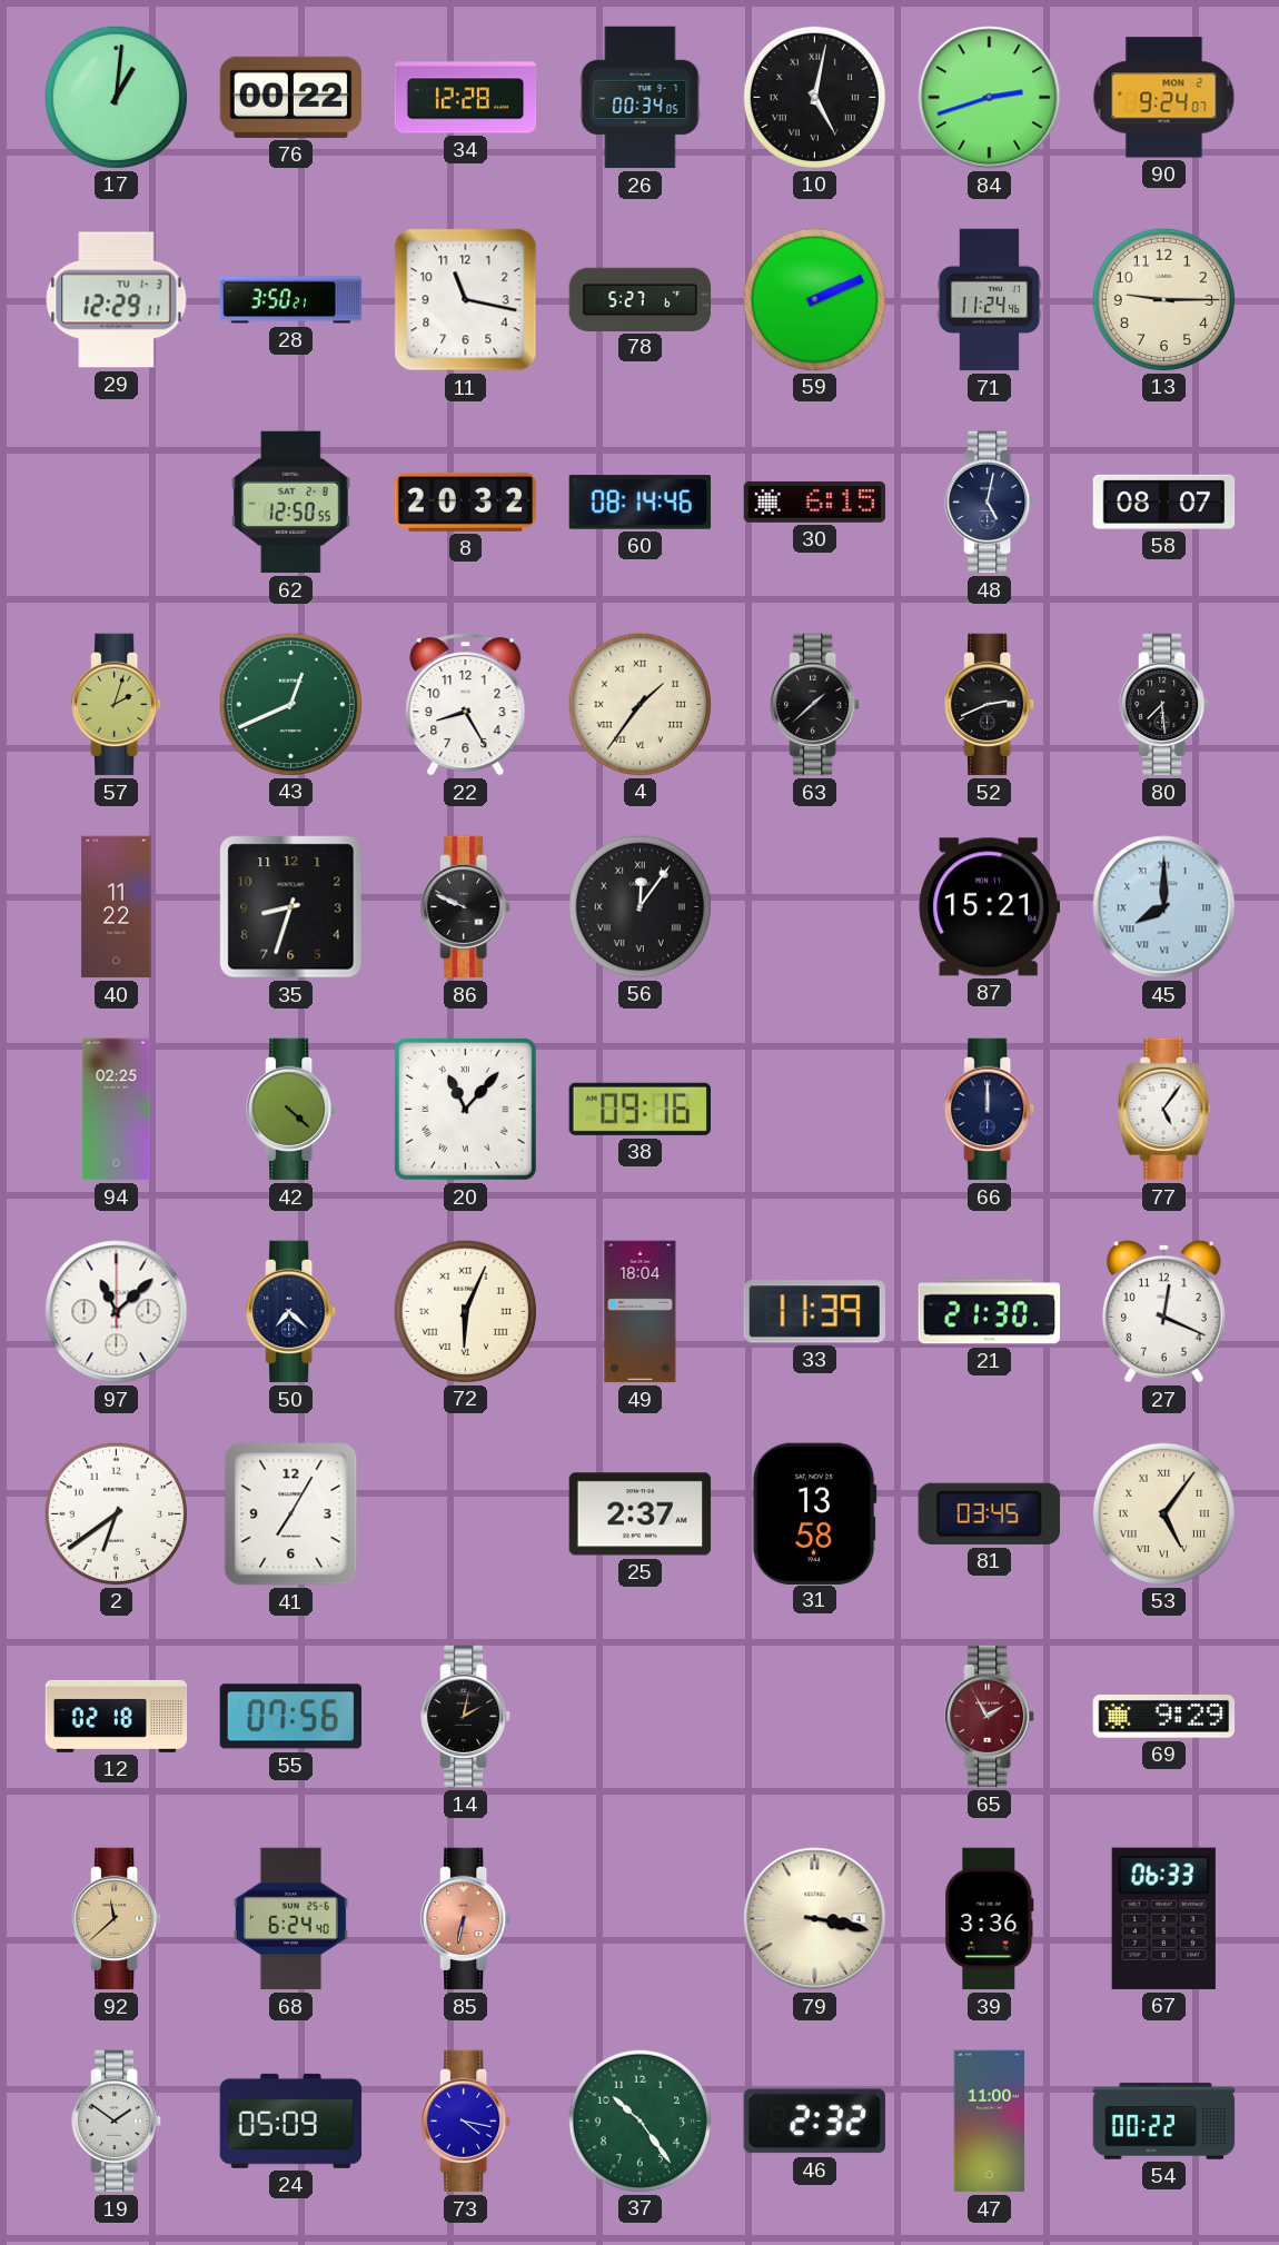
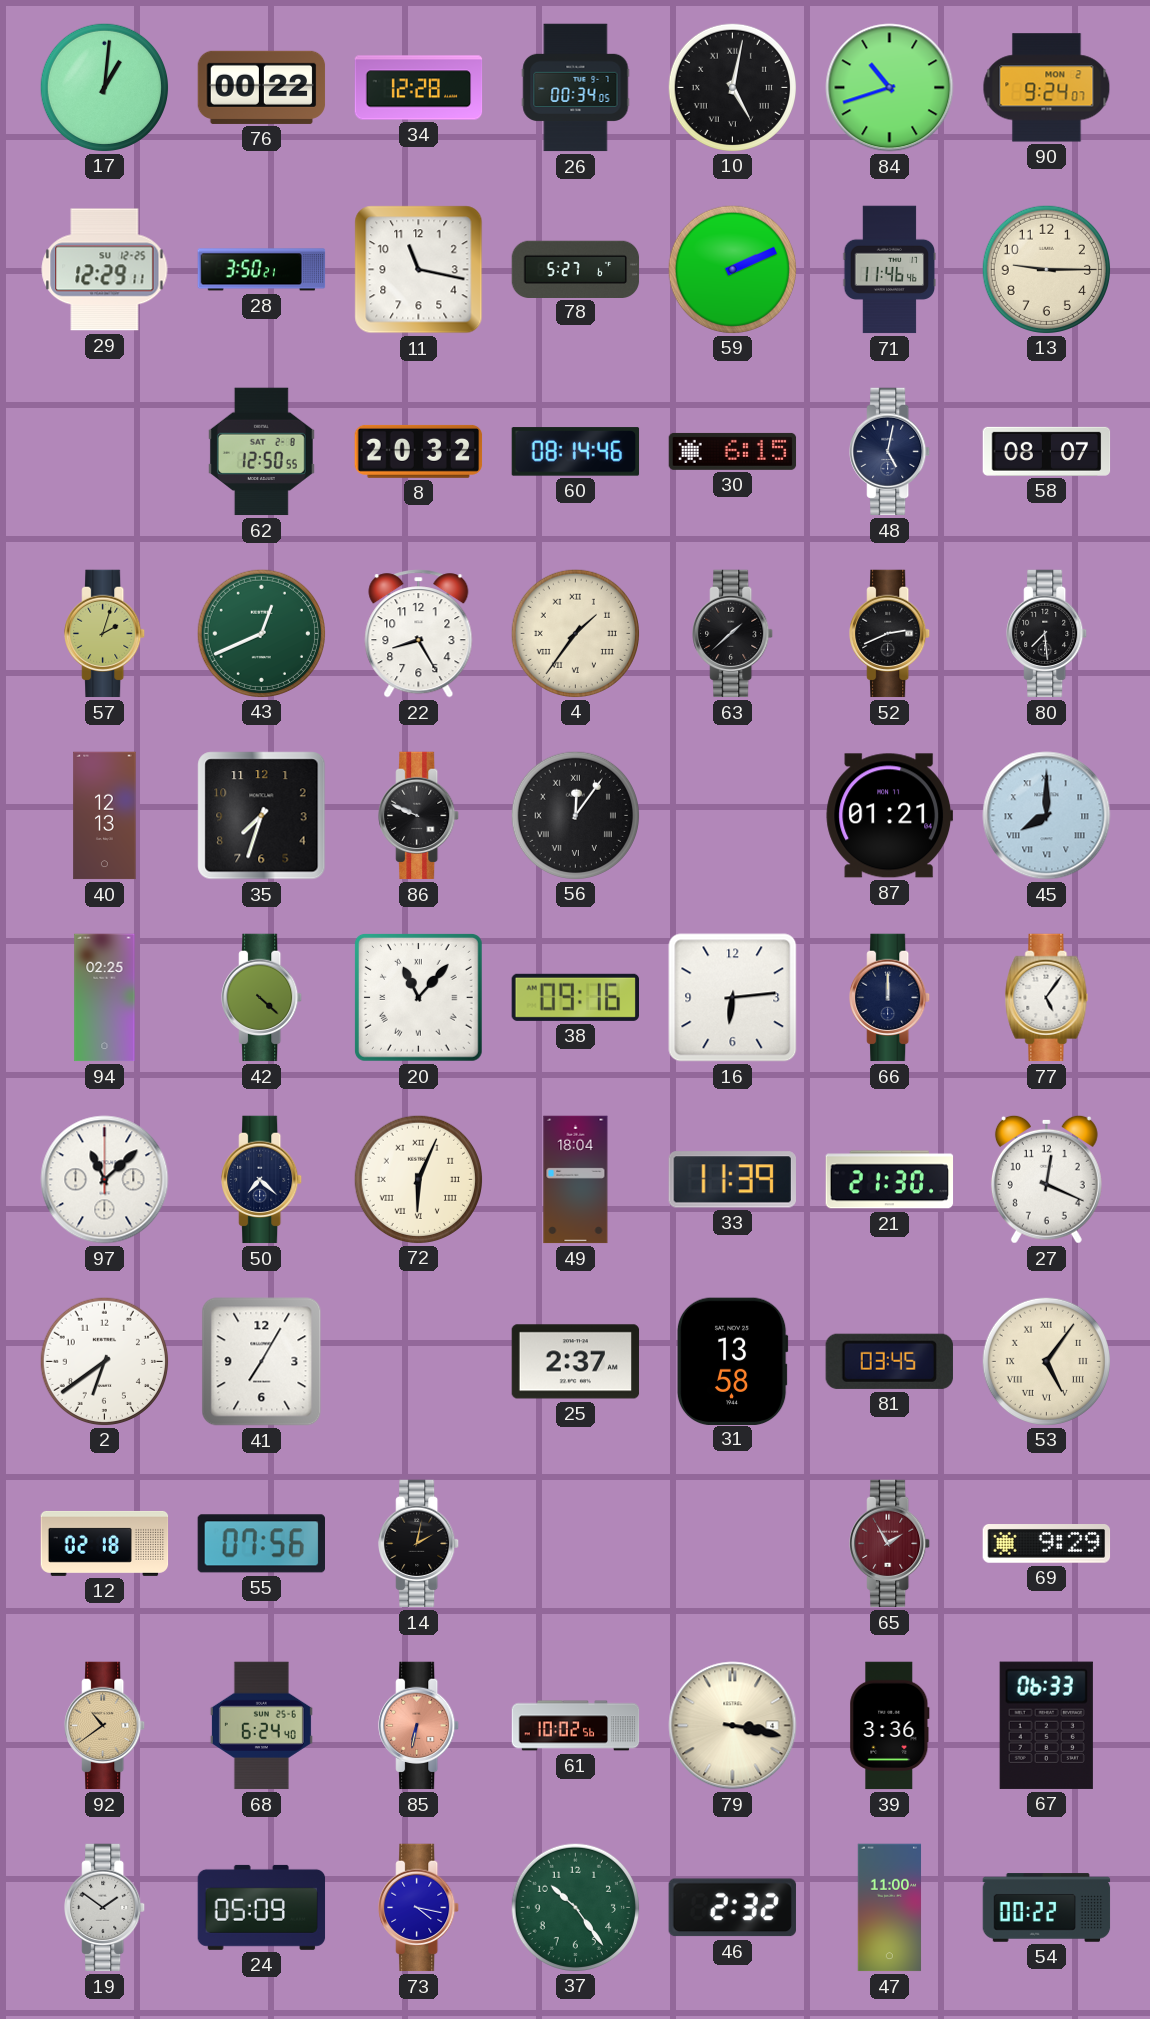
84: 2:42 -> 10:42
29 date: TU 1-3 -> SU 12-25
71: 11:24 -> 11:46
40: 11:22 -> 12:13
35: 8:33 -> 7:33
87: 15:21 -> 01:21
16: none -> 6:14
92: 11:38 -> 10:39
61: none -> 10:02
